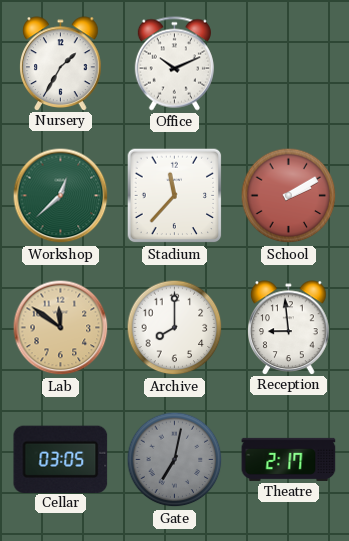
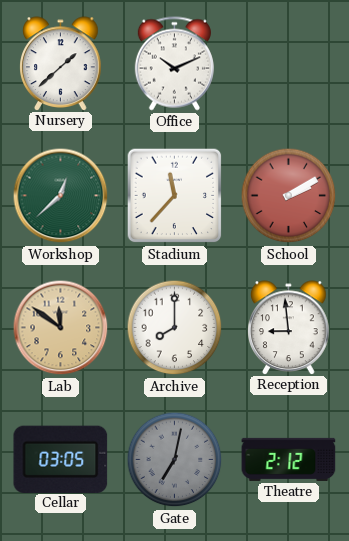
Nursery: 1:35 -> 1:38
Theatre: 2:17 -> 2:12
